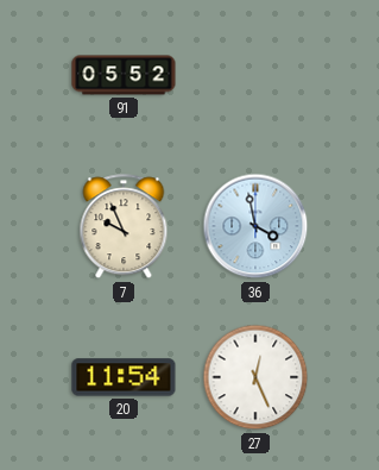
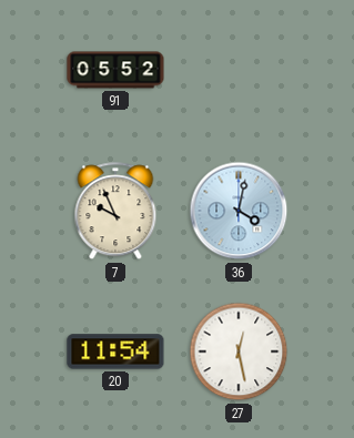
36: 3:58 -> 4:02
27: 12:26 -> 12:28
